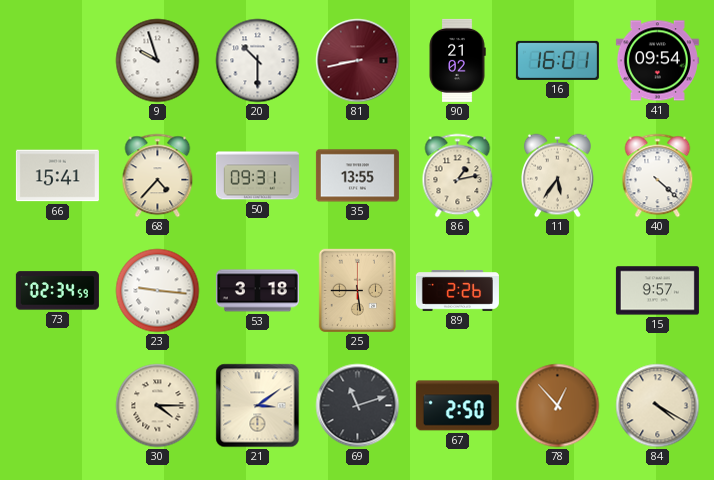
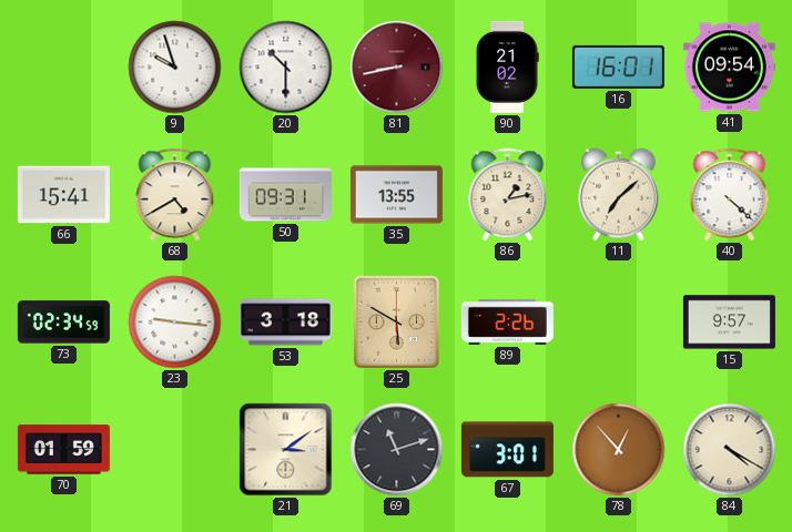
68: 4:37 -> 4:40
11: 5:36 -> 7:08
25: 5:45 -> 5:50
70: none -> 01:59
30: 4:15 -> none
67: 2:50 -> 3:01
